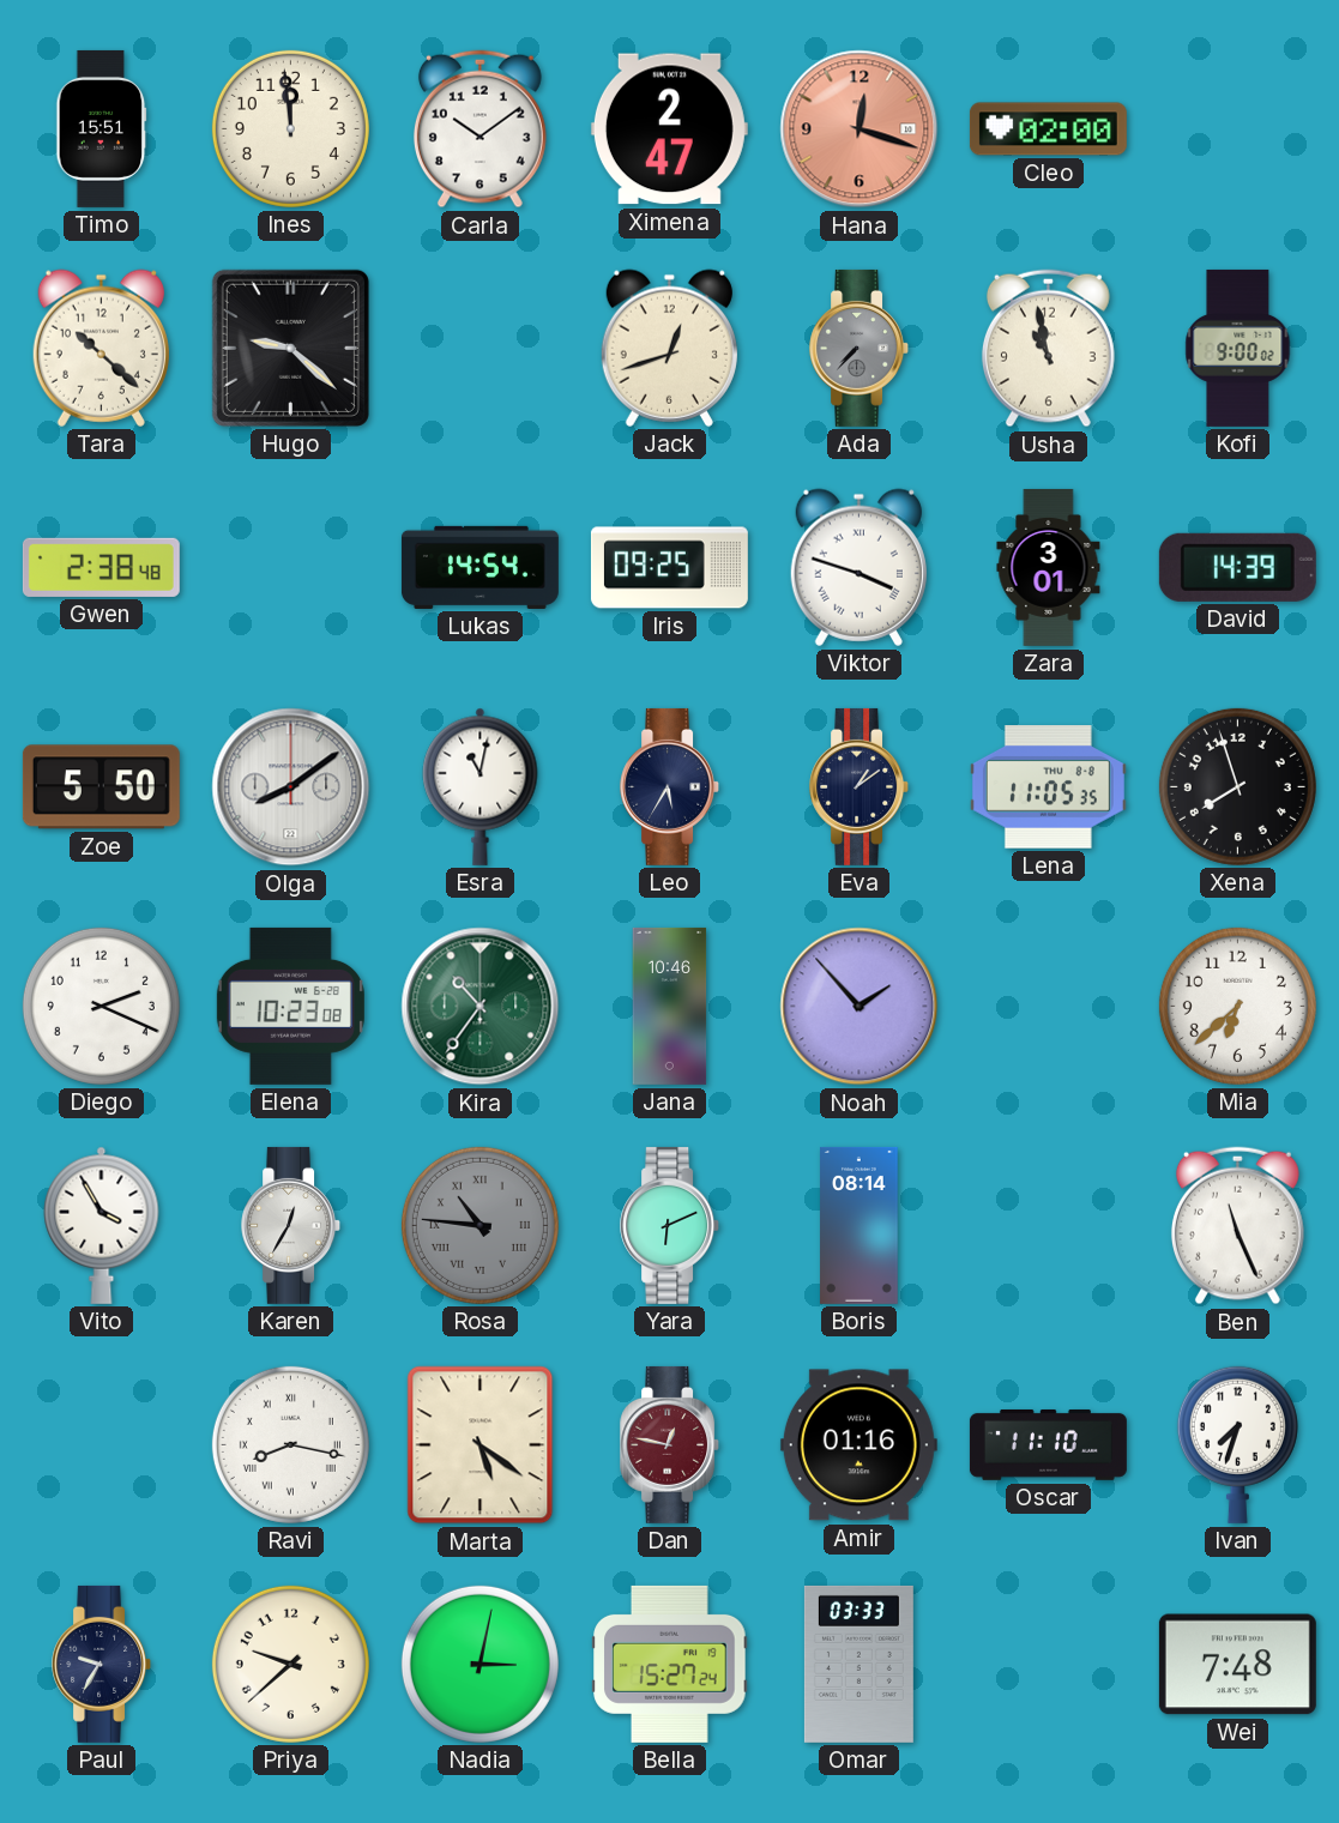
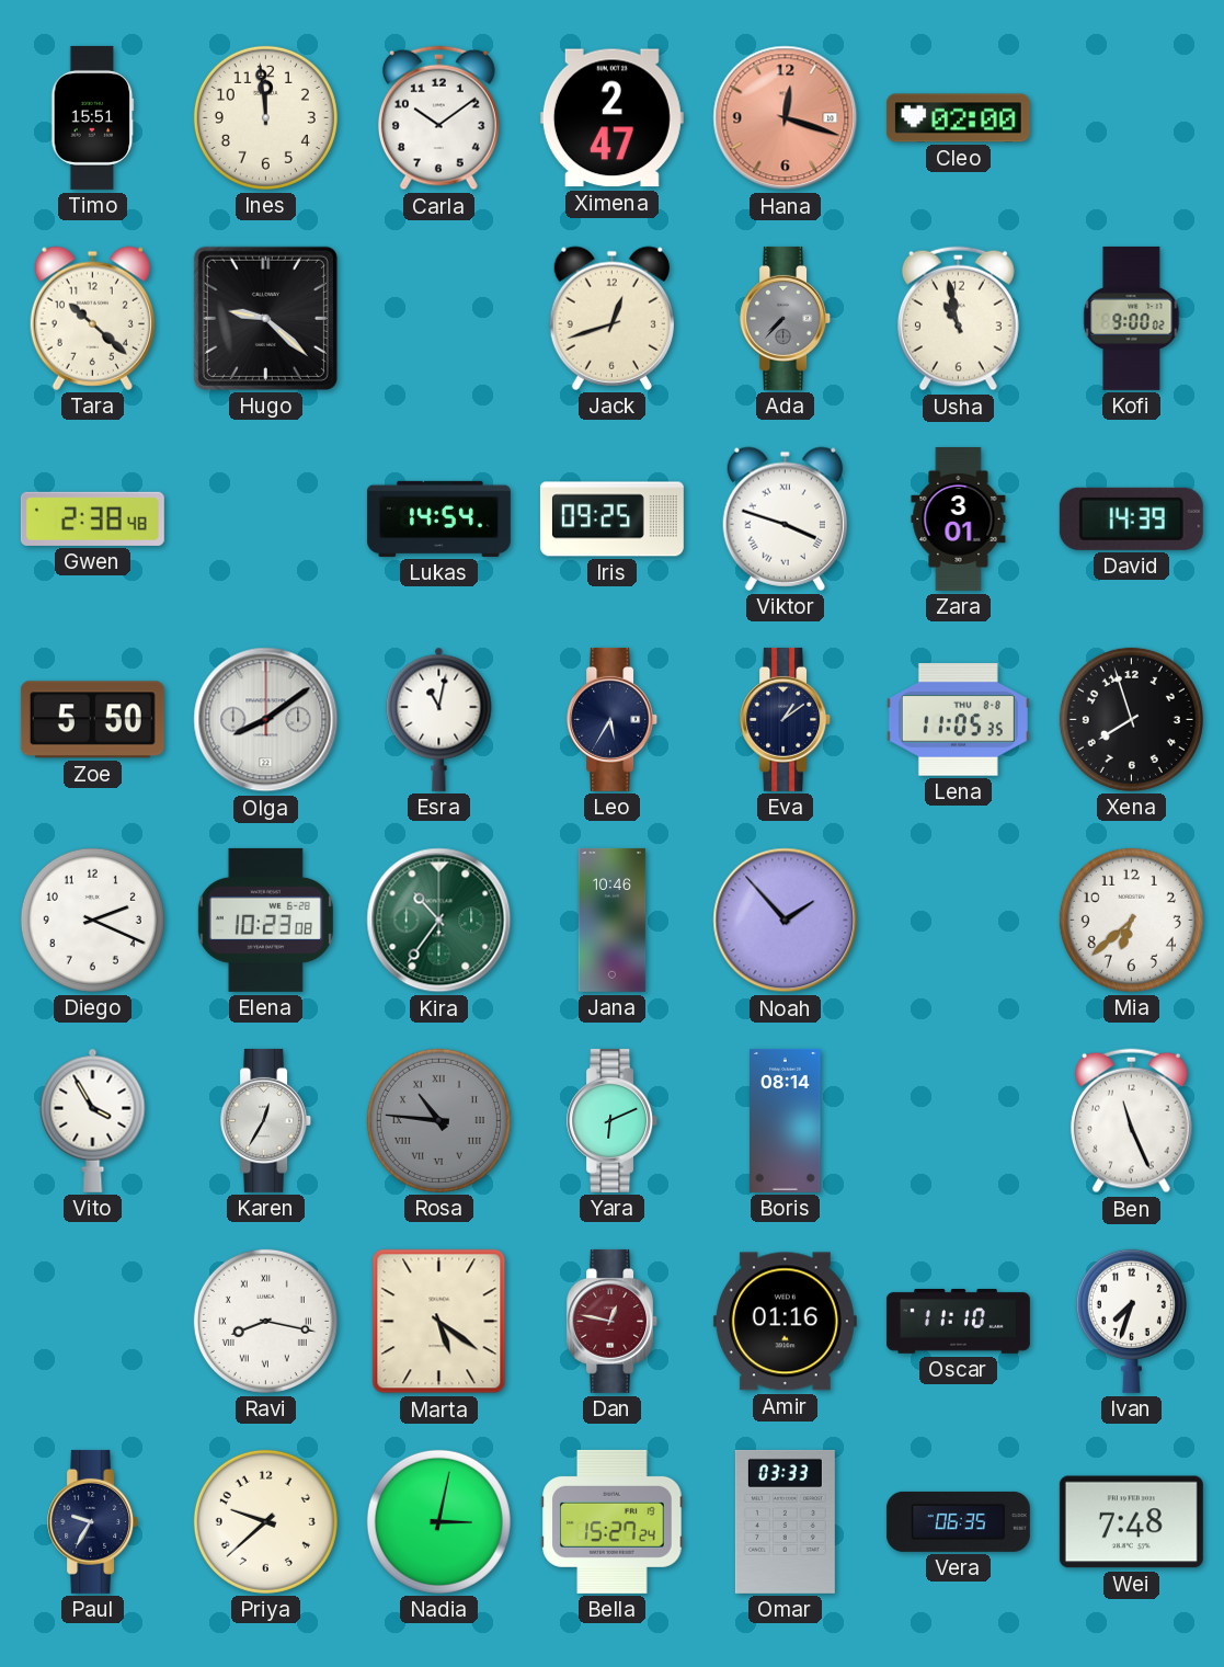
Vera: none -> 06:35
